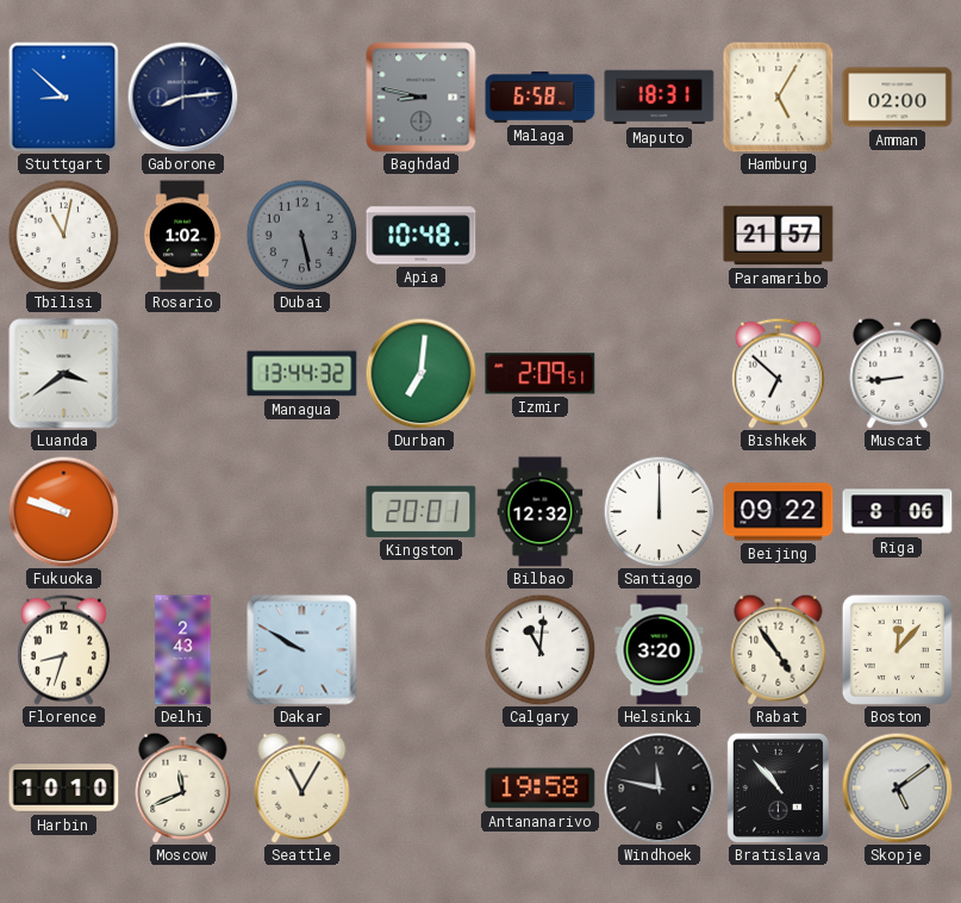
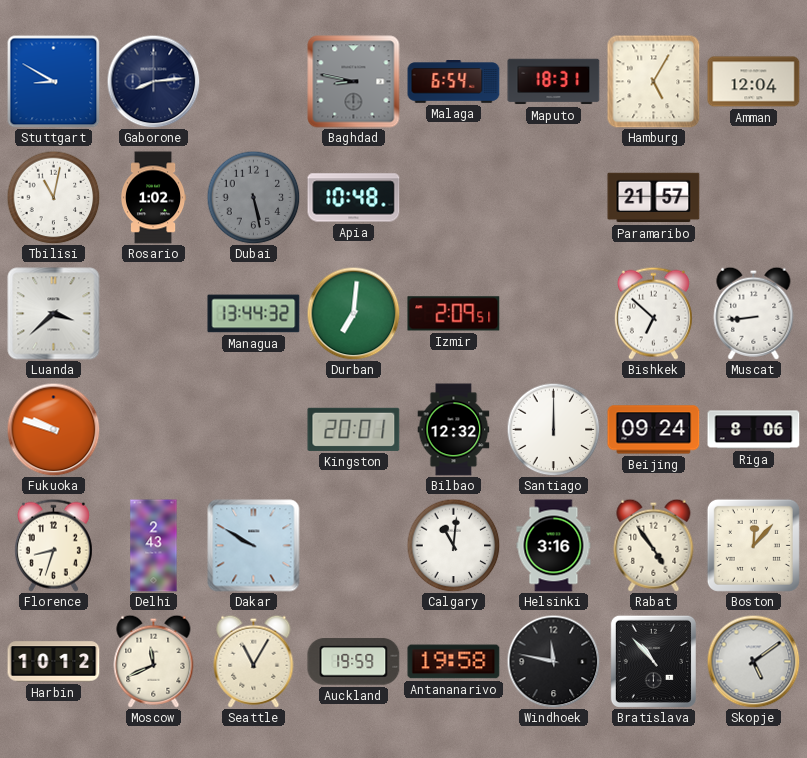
Stuttgart: 8:52 -> 8:50
Malaga: 6:58 -> 6:54
Amman: 02:00 -> 12:04
Luanda: 3:39 -> 3:38
Beijing: 09:22 -> 09:24
Helsinki: 3:20 -> 3:16
Harbin: 10:10 -> 10:12
Auckland: none -> 19:59
